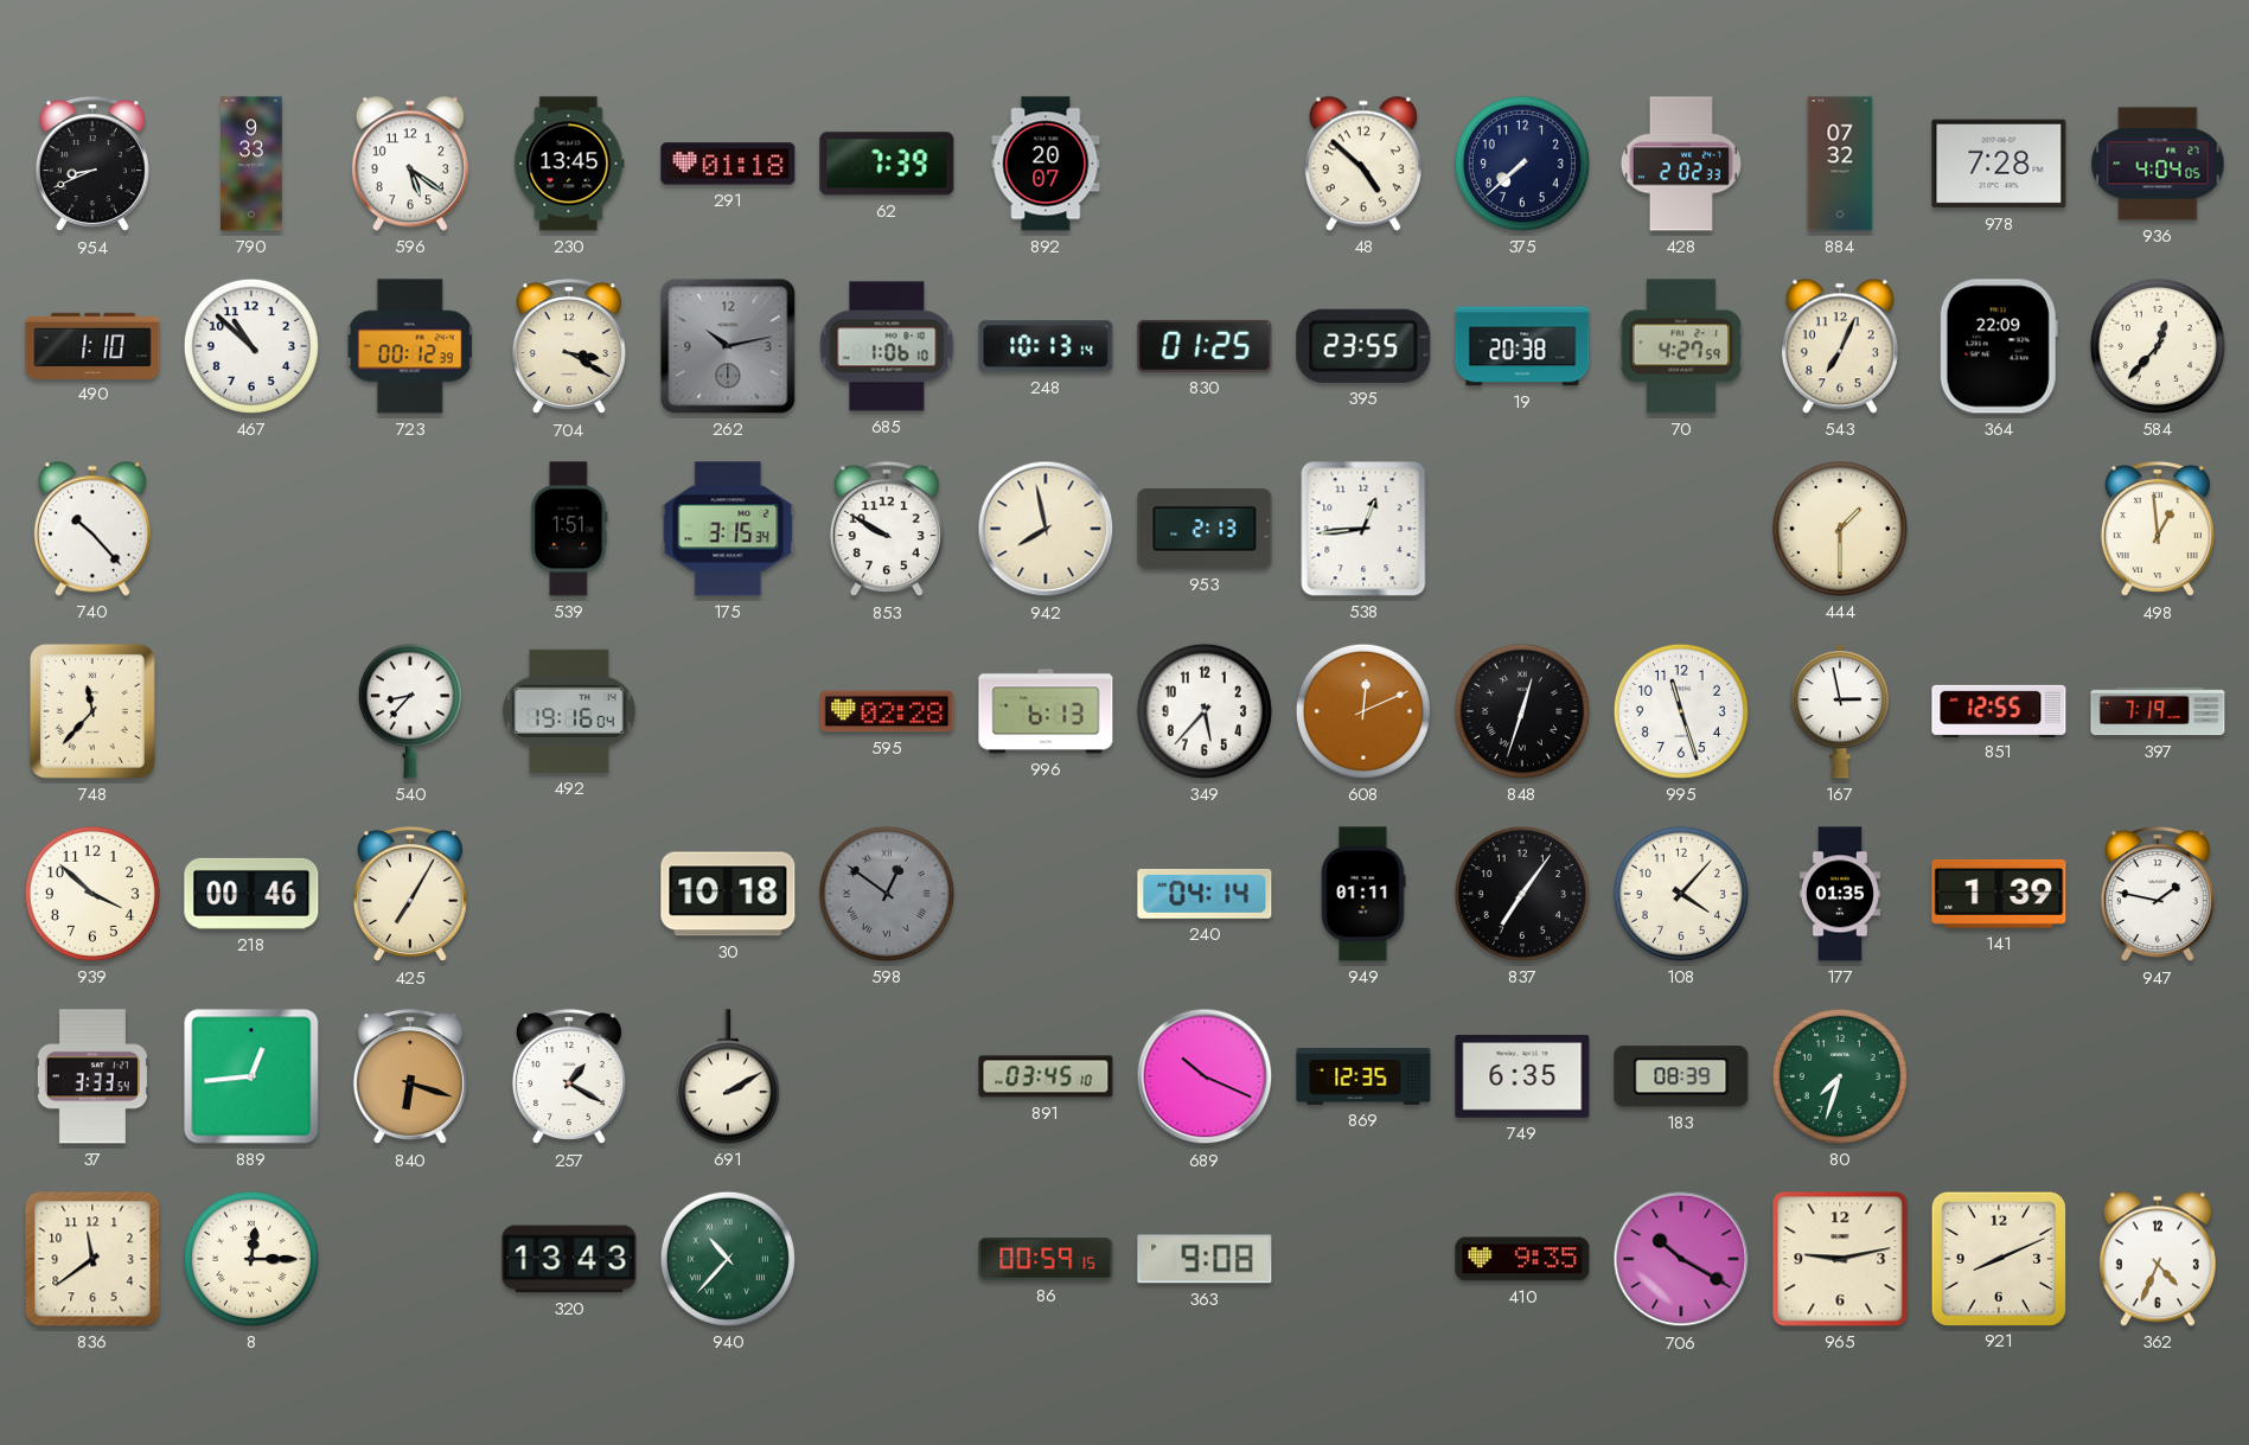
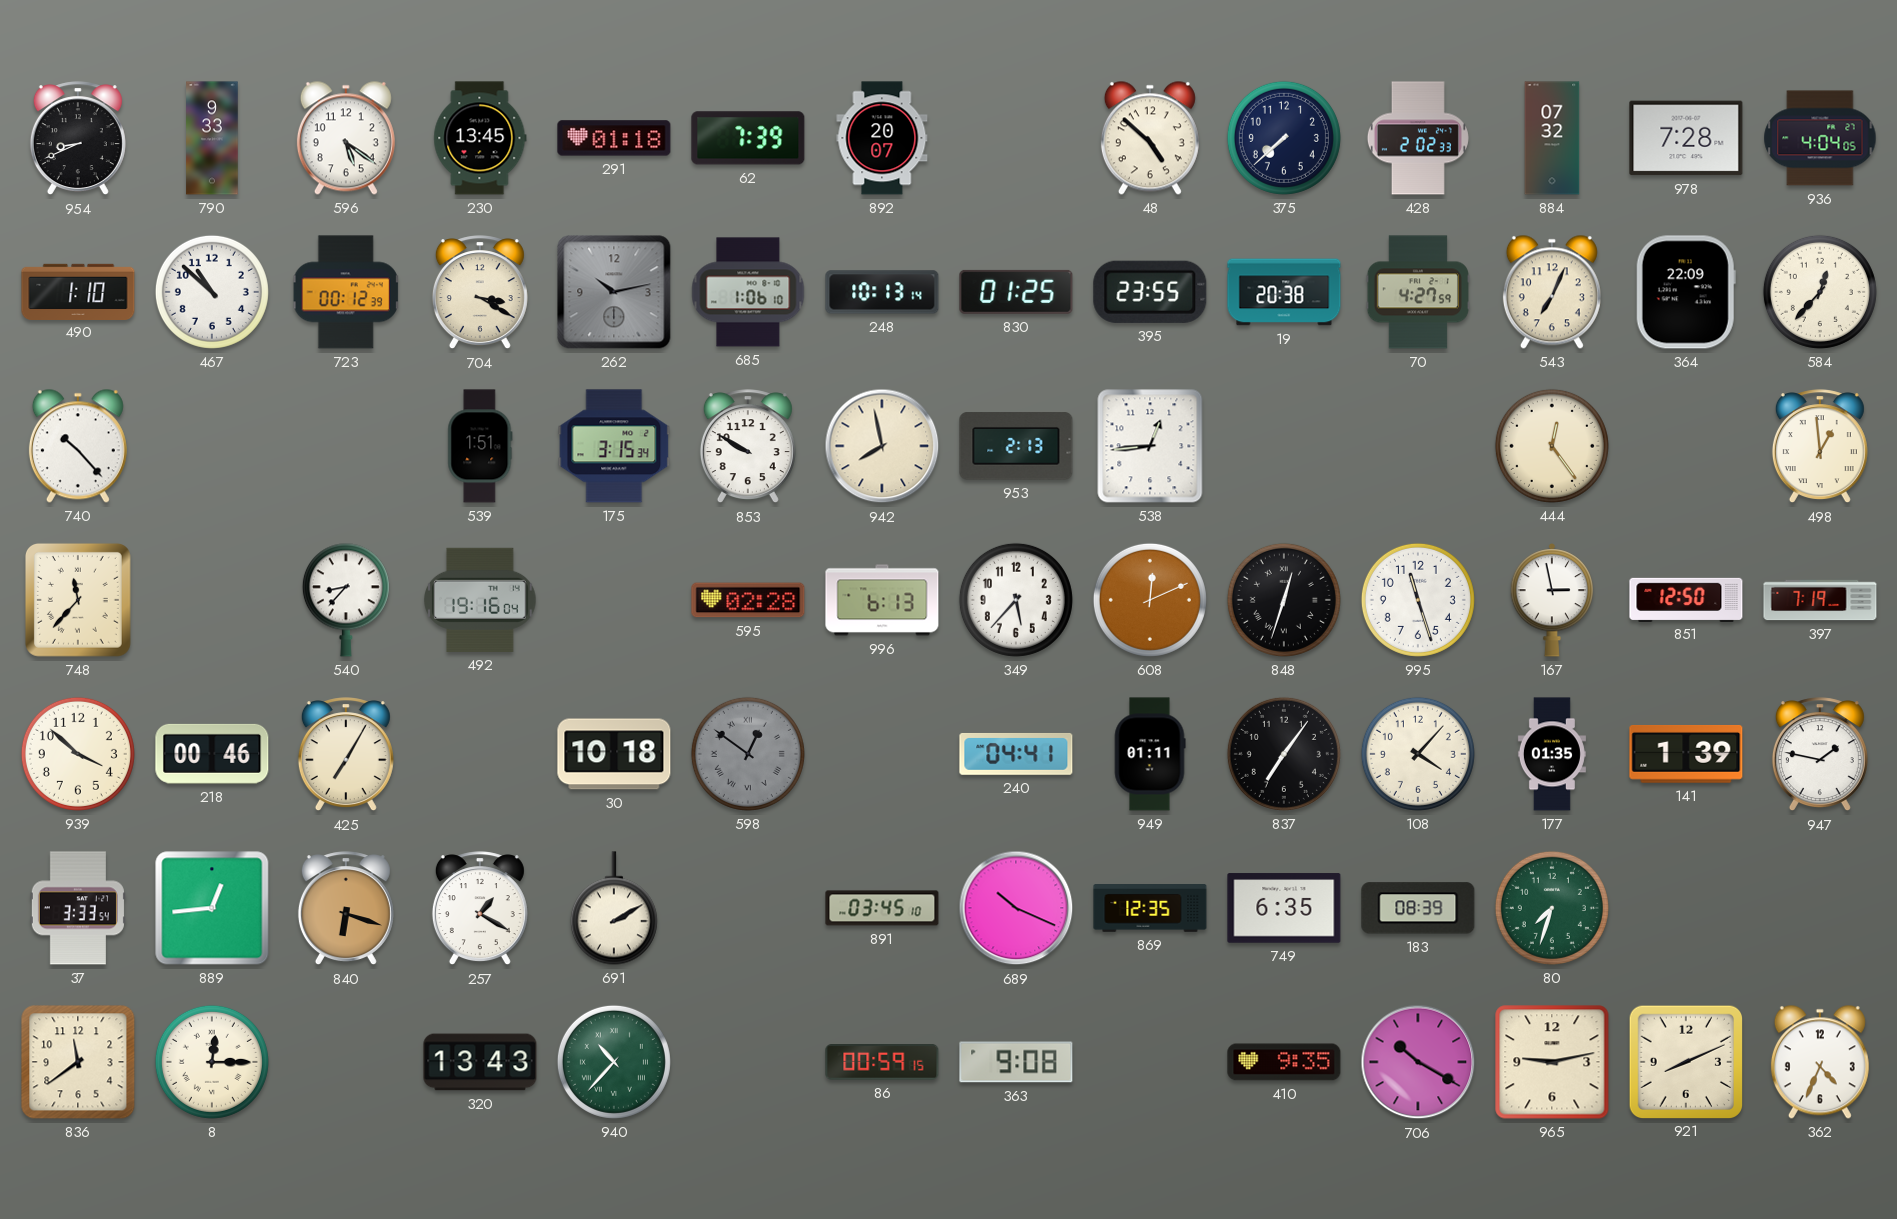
444: 1:30 -> 12:24
851: 12:55 -> 12:50
240: 04:14 -> 04:41
